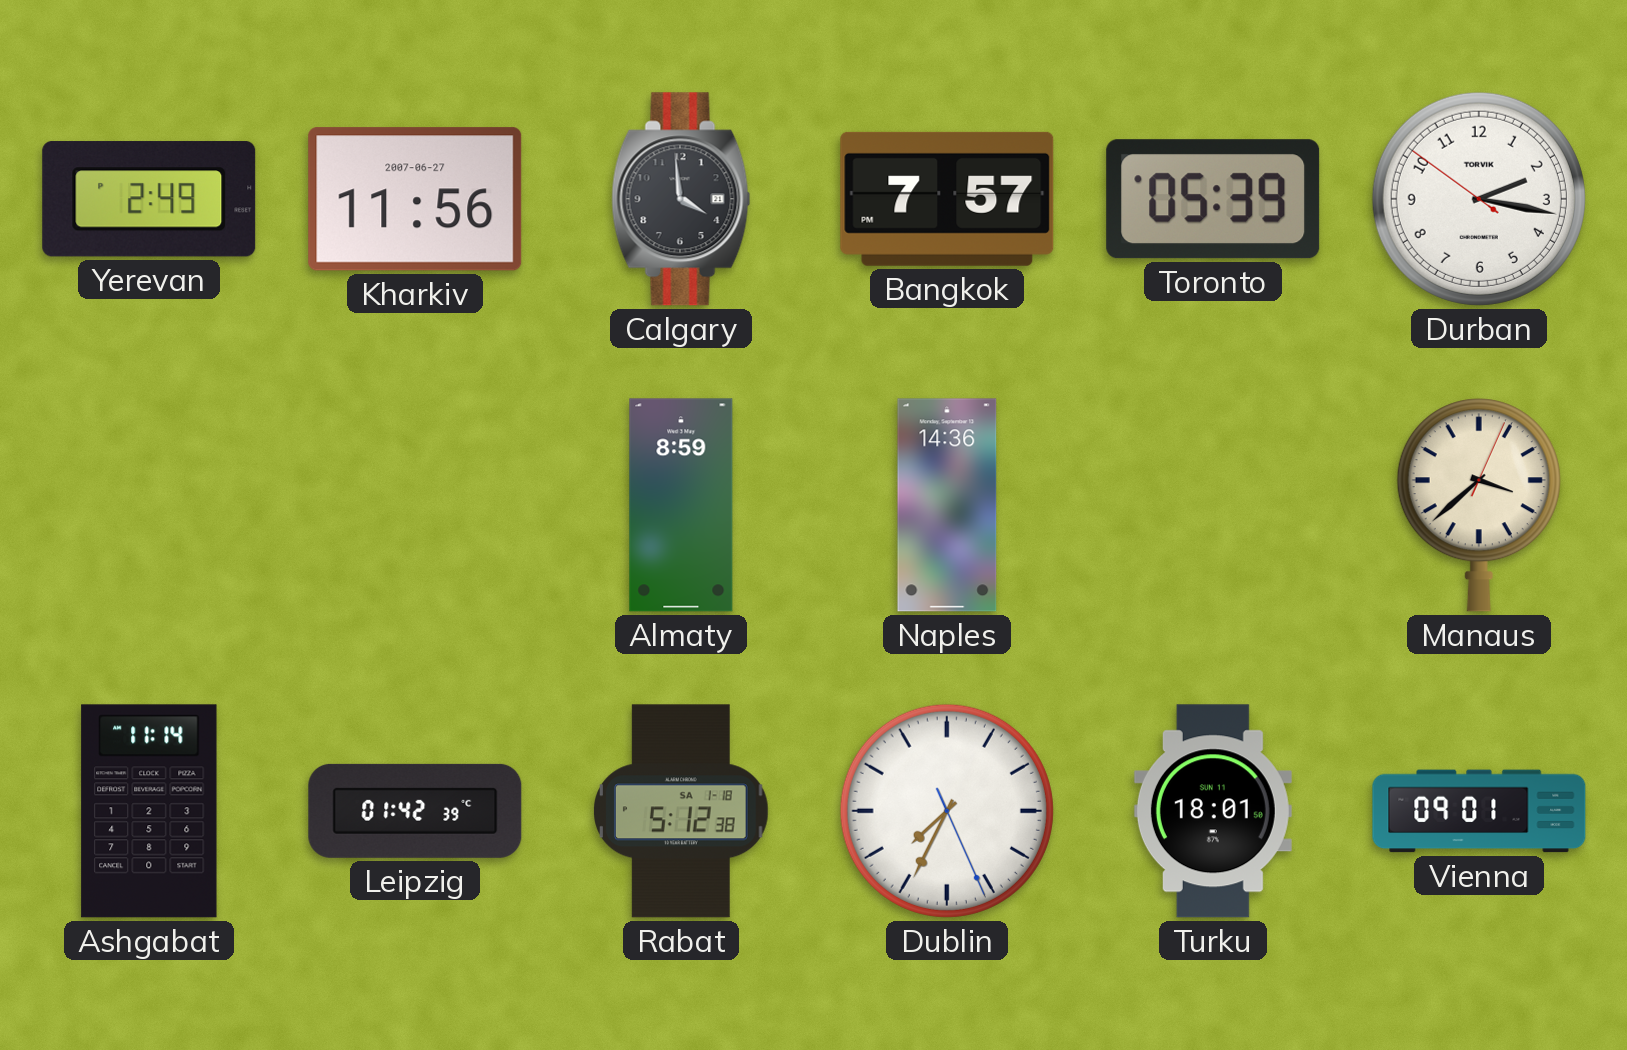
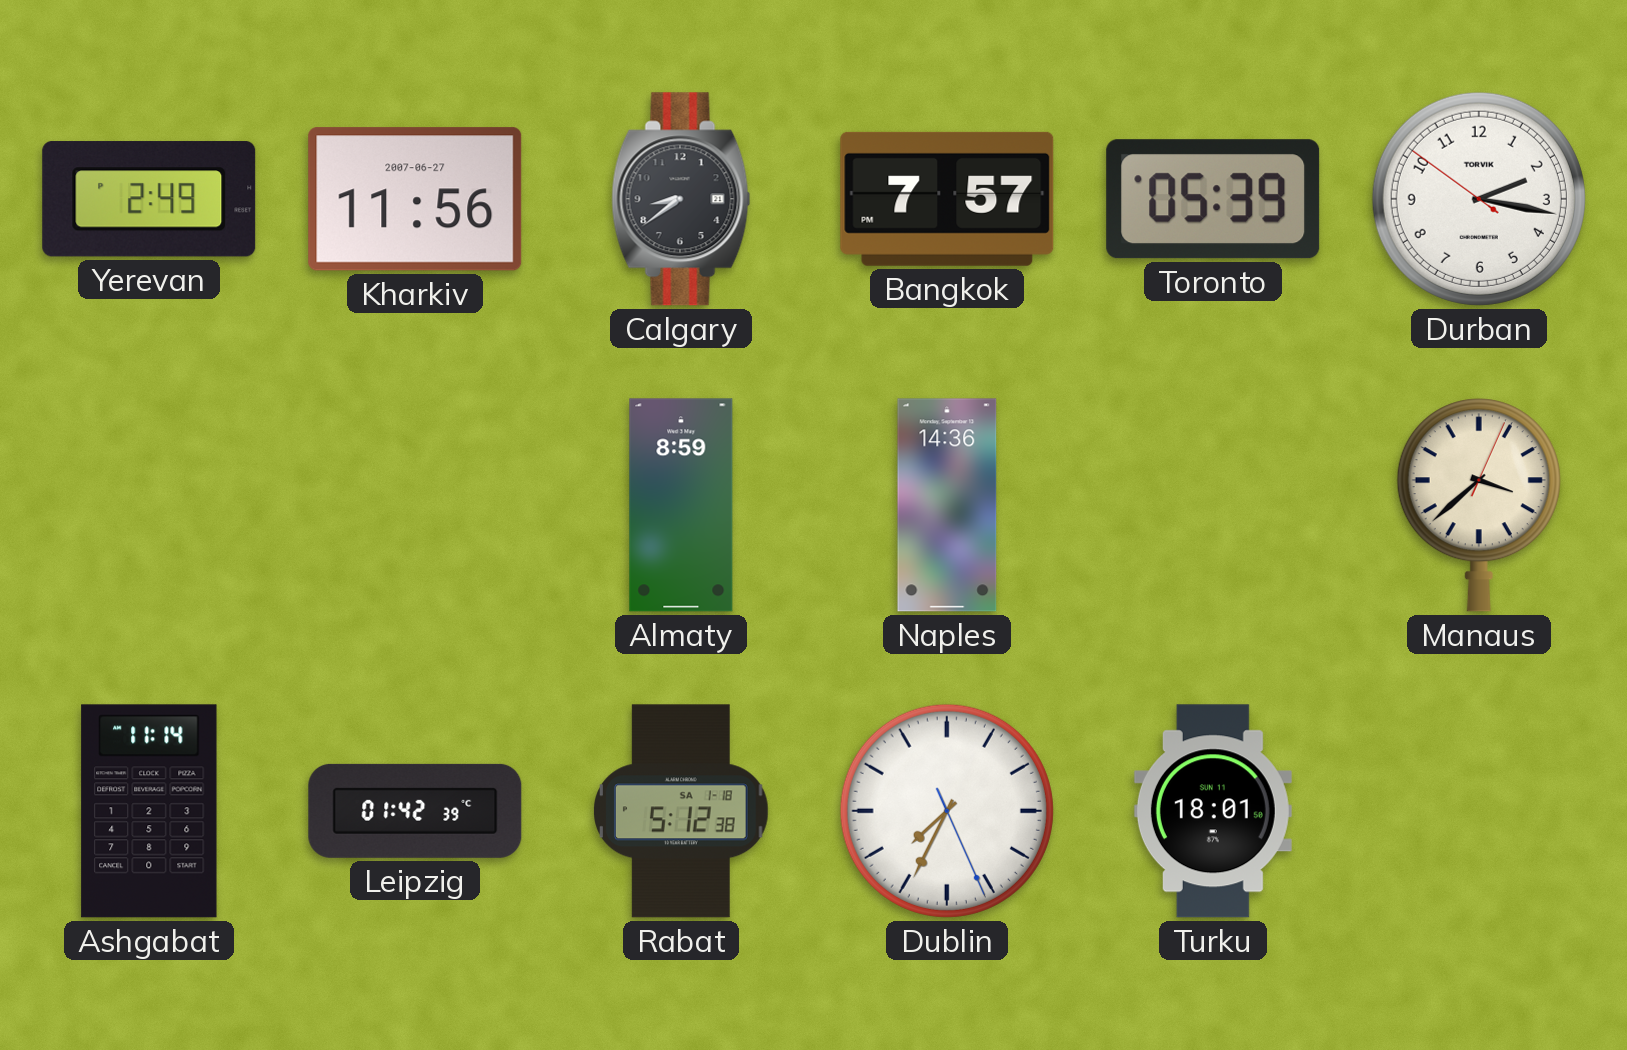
Calgary: 3:59 -> 8:39
Vienna: 09:01 -> none
